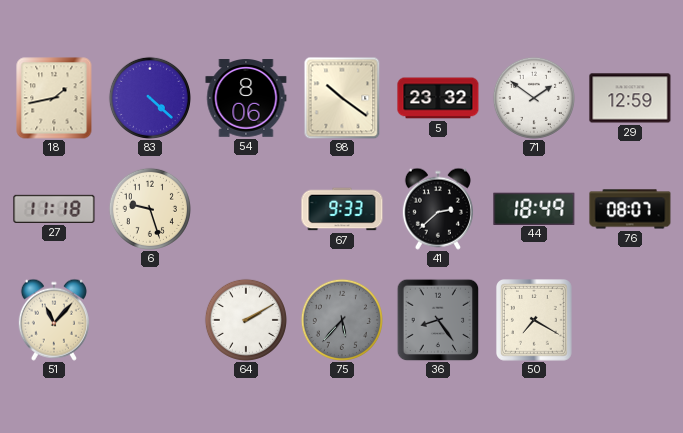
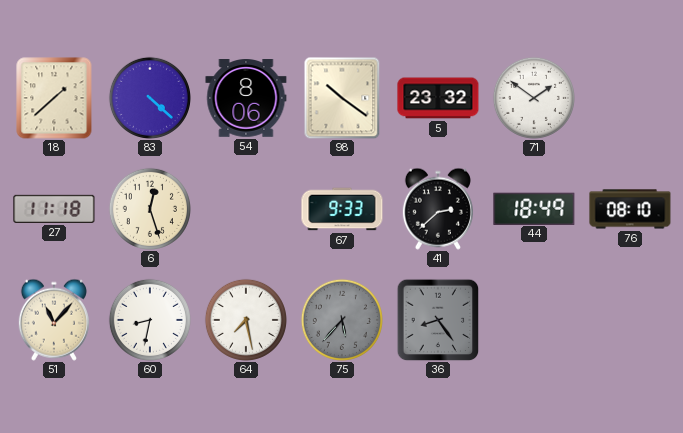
18: 1:43 -> 1:38
29: 12:59 -> none
6: 9:27 -> 12:27
76: 08:07 -> 08:10
60: none -> 8:32
64: 2:10 -> 7:28
50: 7:20 -> none
